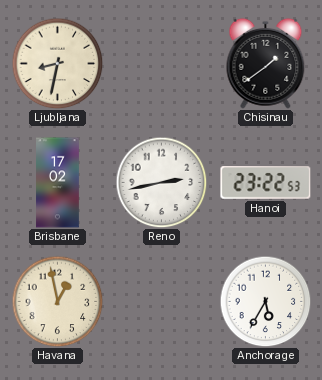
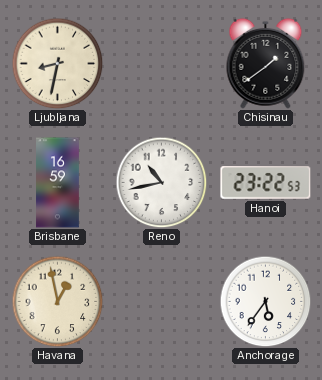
Brisbane: 17:02 -> 16:59
Reno: 2:43 -> 10:43
Anchorage: 5:35 -> 5:36
